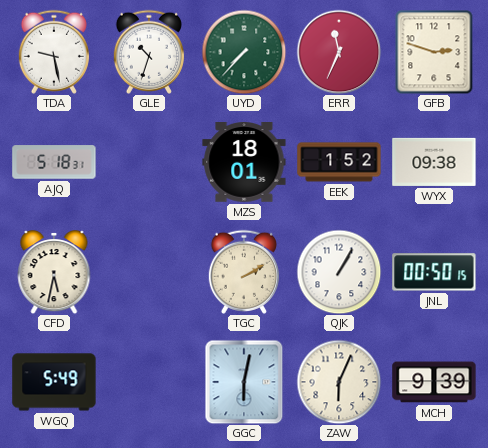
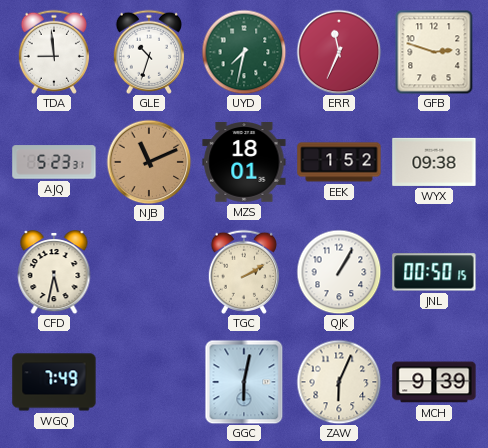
TDA: 9:28 -> 8:59
UYD: 7:37 -> 7:32
AJQ: 5:18 -> 5:23
NJB: none -> 11:11
WGQ: 5:49 -> 7:49
